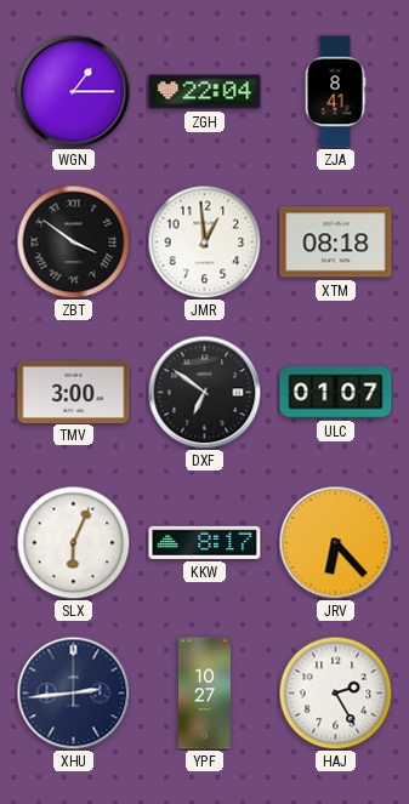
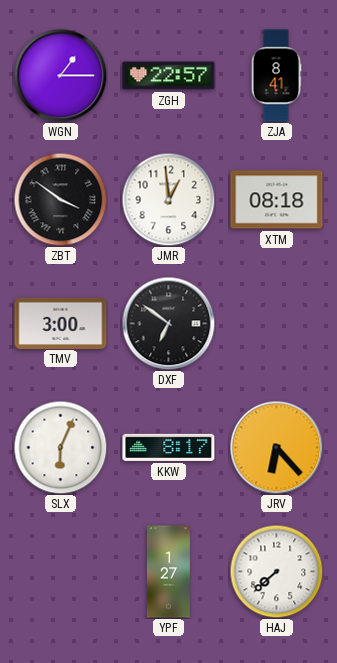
ZGH: 22:04 -> 22:57
ULC: 01:07 -> none
XHU: 2:44 -> none
YPF: 10:27 -> 1:27
HAJ: 2:25 -> 7:38
